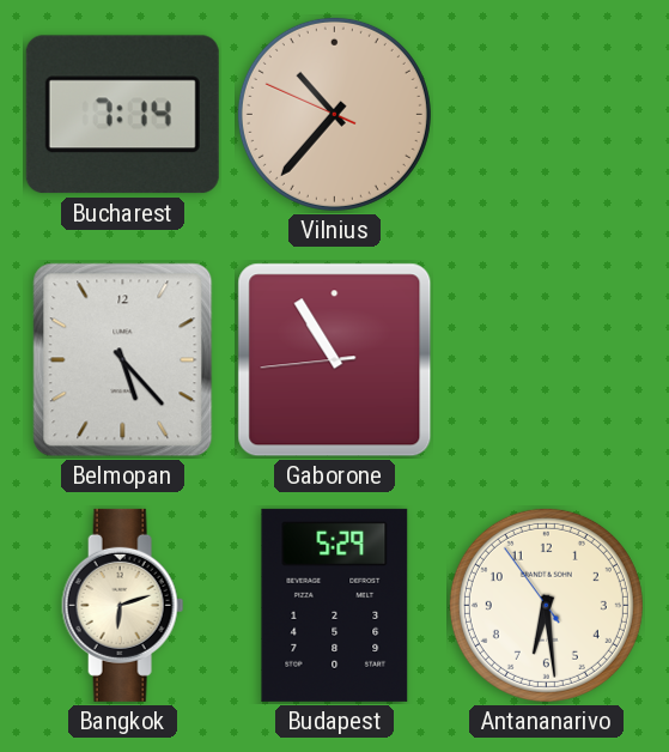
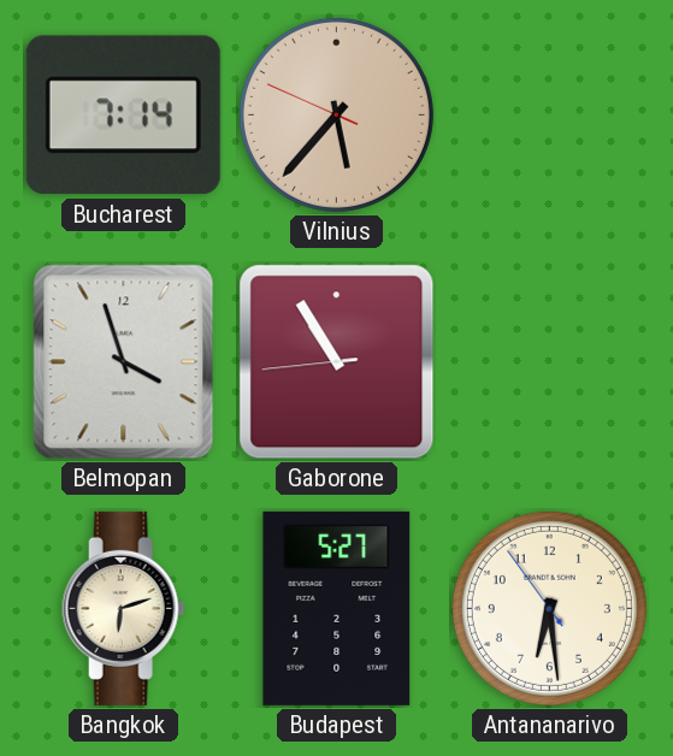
Vilnius: 10:36 -> 5:36
Belmopan: 5:23 -> 3:57
Budapest: 5:29 -> 5:27
